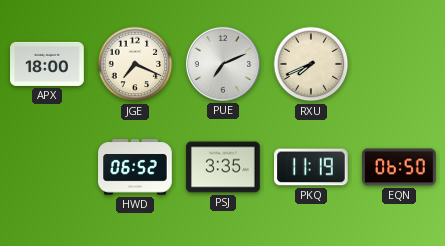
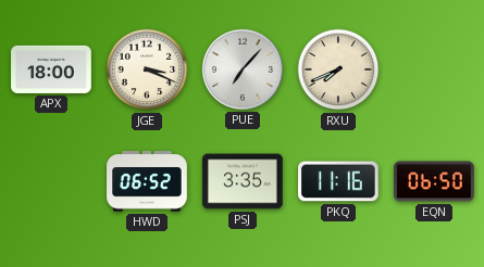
JGE: 7:19 -> 3:19
PUE: 7:11 -> 7:07
PKQ: 11:19 -> 11:16
